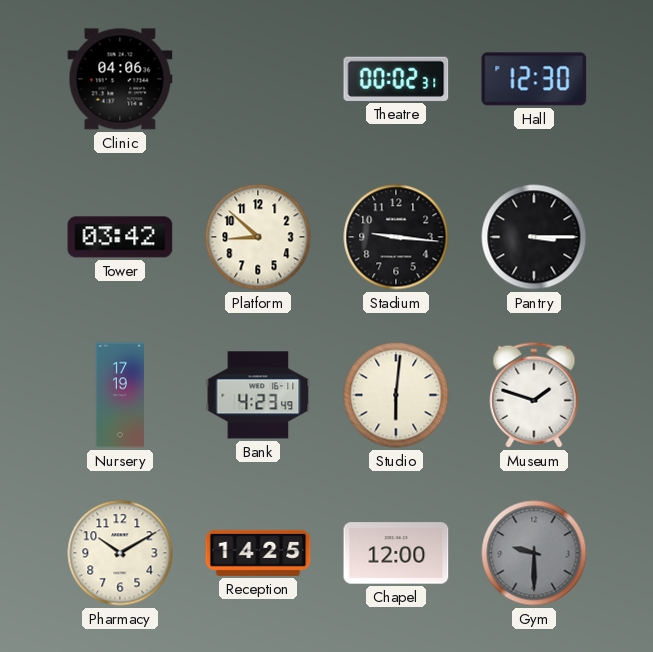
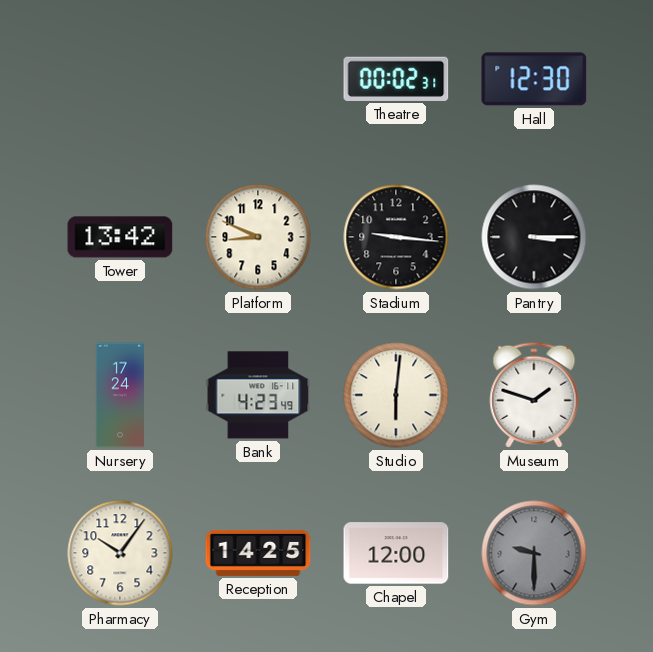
Clinic: 04:06 -> none
Tower: 03:42 -> 13:42
Platform: 8:52 -> 8:49
Nursery: 17:19 -> 17:24
Pharmacy: 10:10 -> 10:06
